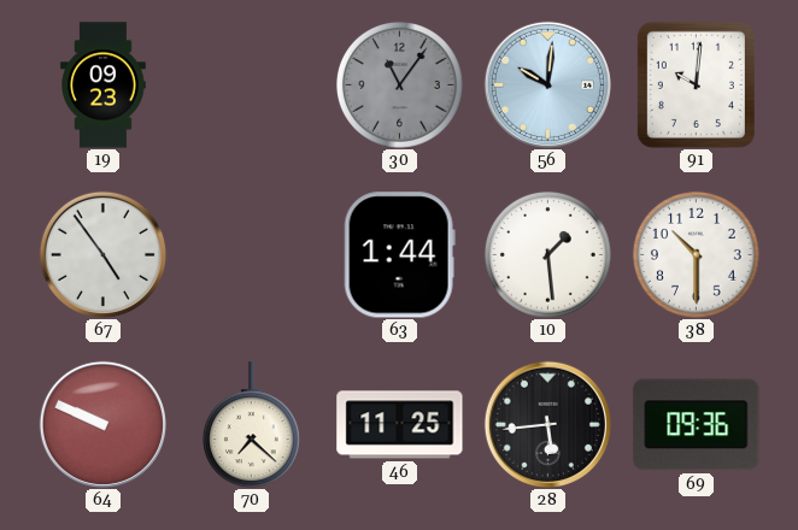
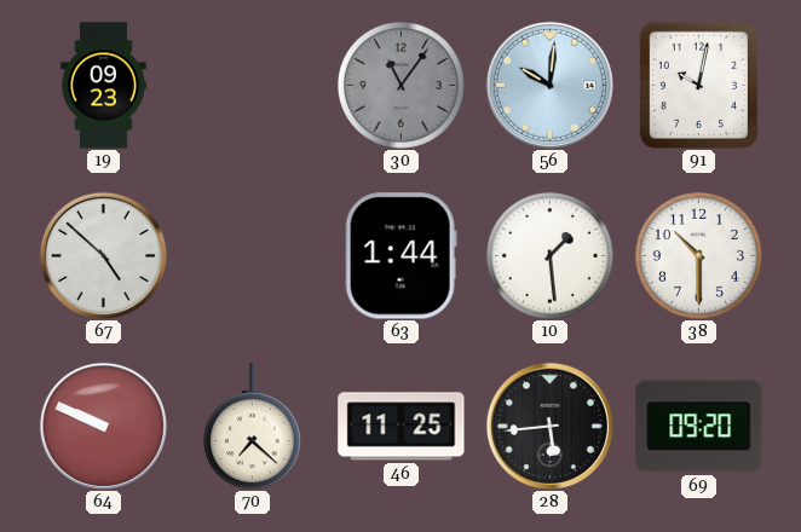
91: 10:01 -> 10:02
67: 4:54 -> 4:52
69: 09:36 -> 09:20
